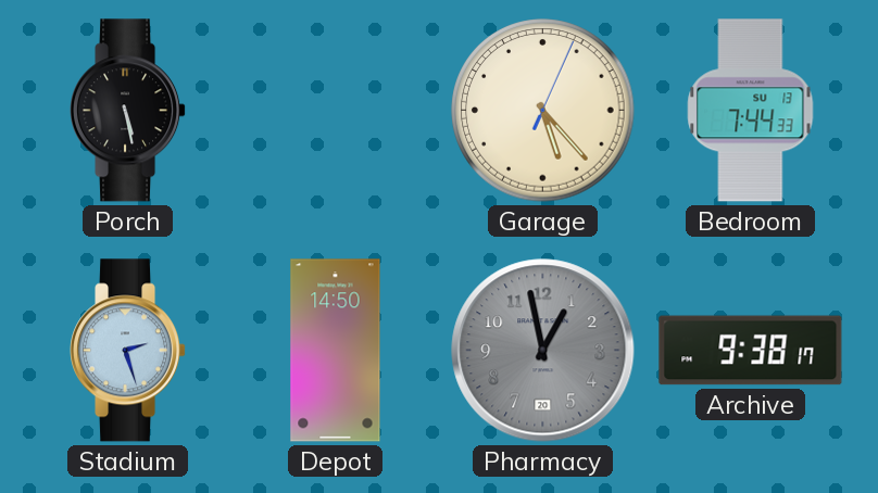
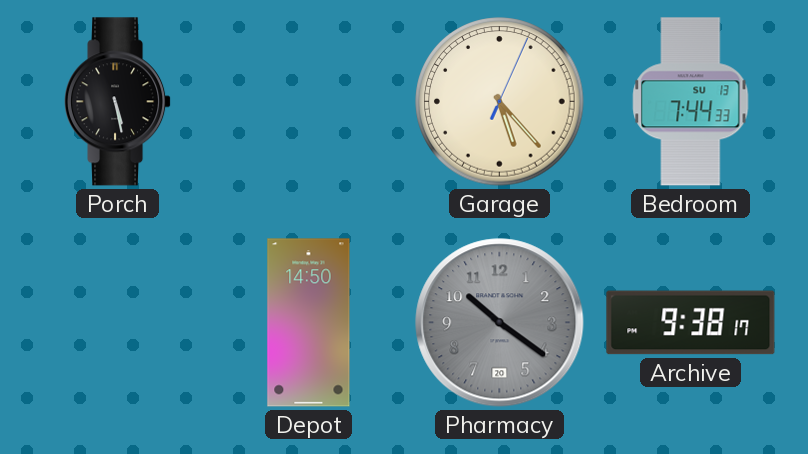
Stadium: 2:27 -> none
Pharmacy: 12:58 -> 10:21
